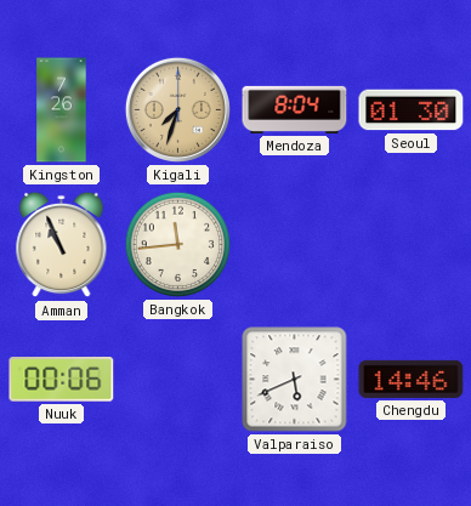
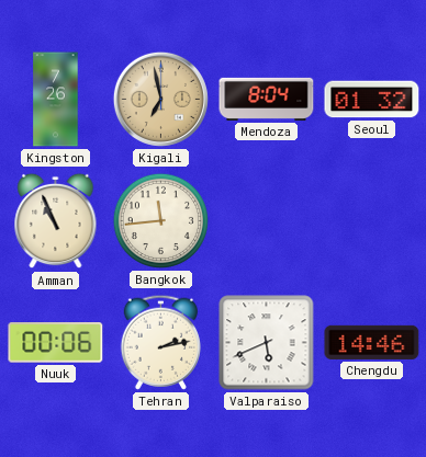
Kigali: 7:33 -> 6:58
Seoul: 01:30 -> 01:32
Tehran: none -> 2:13
